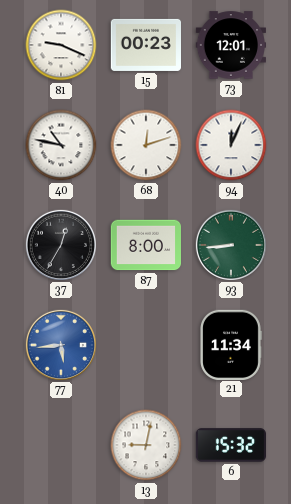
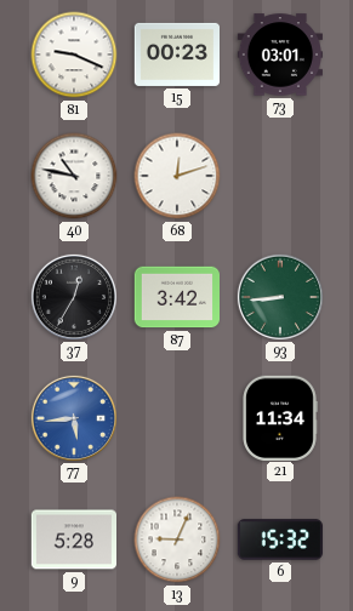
73: 12:01 -> 03:01
94: 12:04 -> none
87: 8:00 -> 3:42
9: none -> 5:28
13: 9:02 -> 9:04
